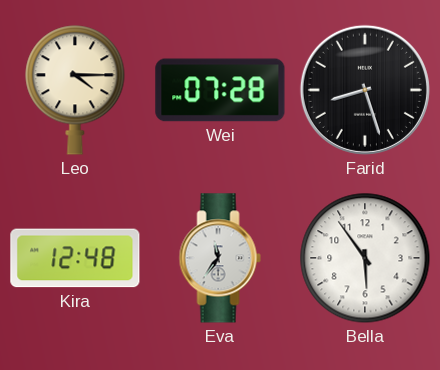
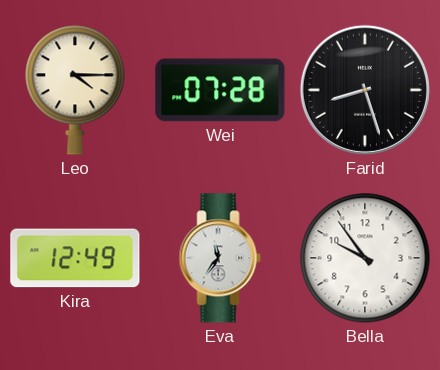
Kira: 12:48 -> 12:49
Bella: 5:54 -> 9:54
